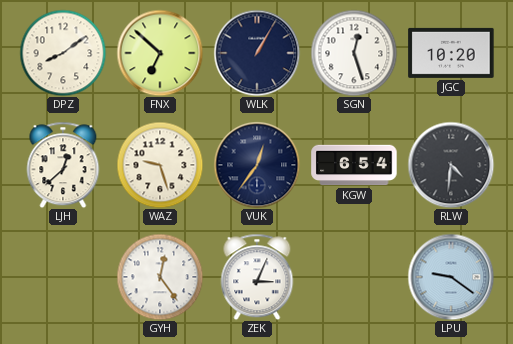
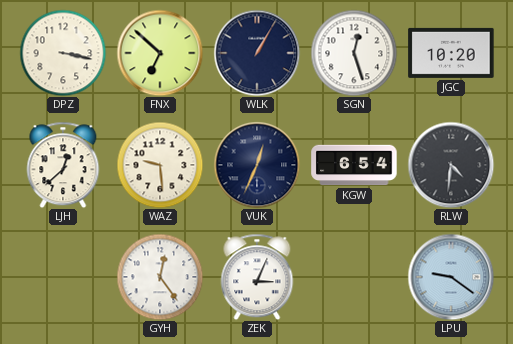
DPZ: 8:09 -> 3:17
WAZ: 9:27 -> 9:29
VUK: 12:36 -> 12:34
